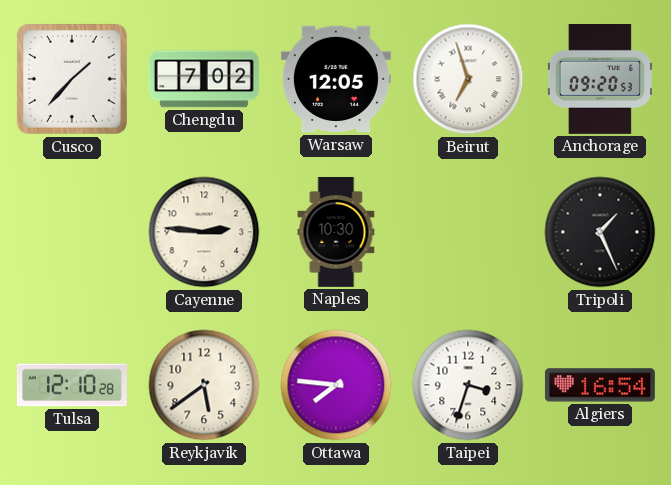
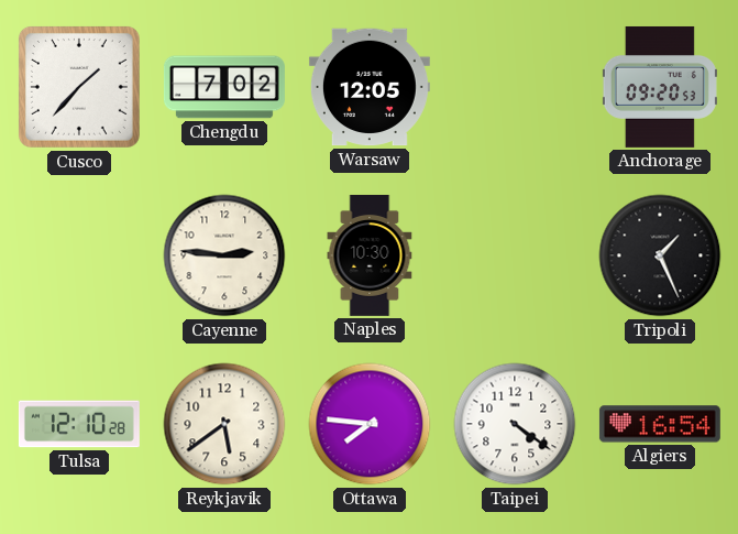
Beirut: 6:57 -> none
Taipei: 3:33 -> 4:21
